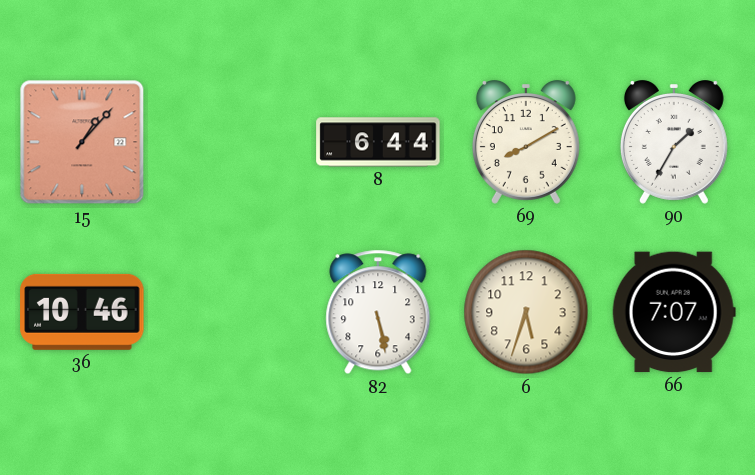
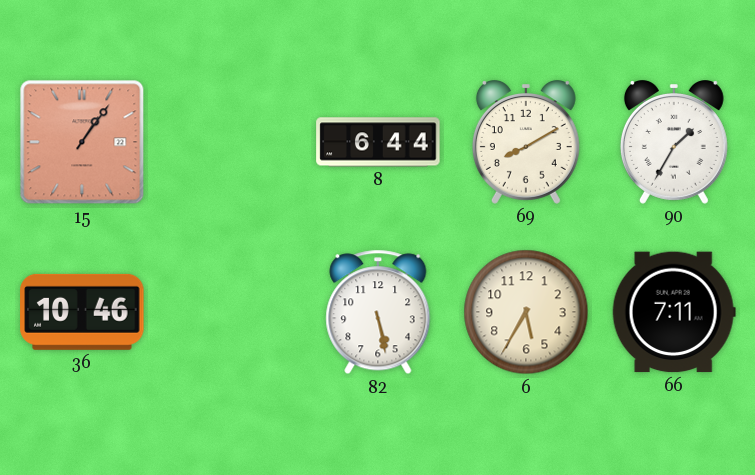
15: 1:07 -> 1:06
6: 5:33 -> 5:35
66: 7:07 -> 7:11
